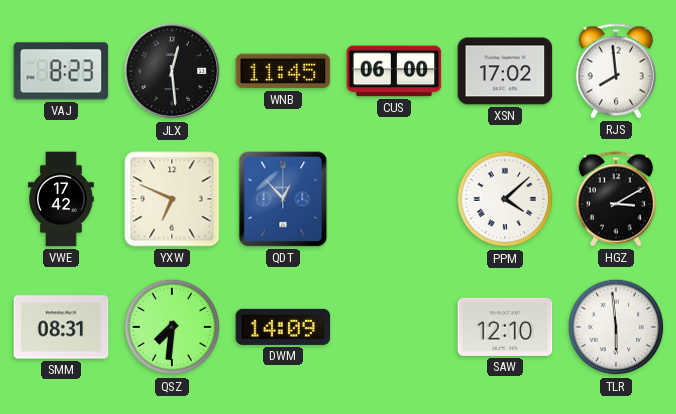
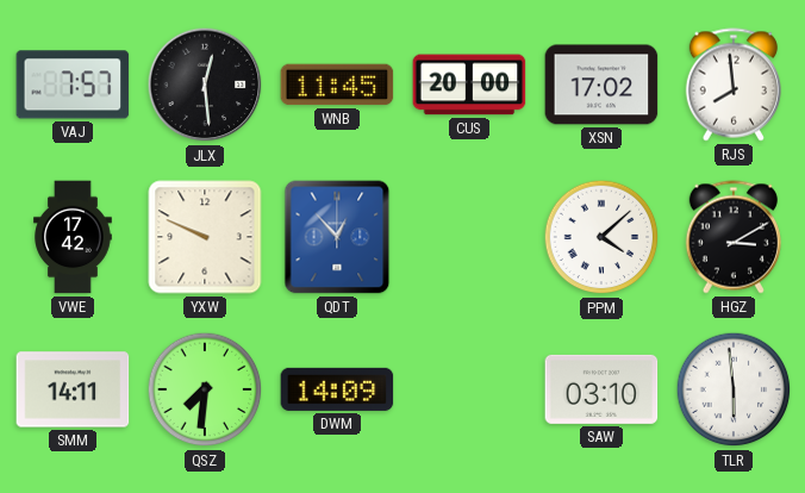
VAJ: 8:23 -> 7:57
CUS: 06:00 -> 20:00
YXW: 6:49 -> 9:49
SMM: 08:31 -> 14:11
SAW: 12:10 -> 03:10
